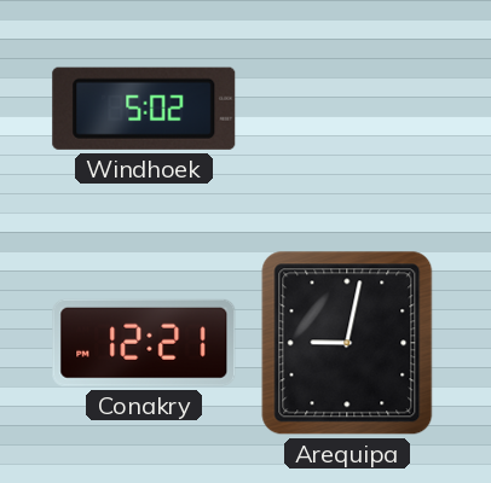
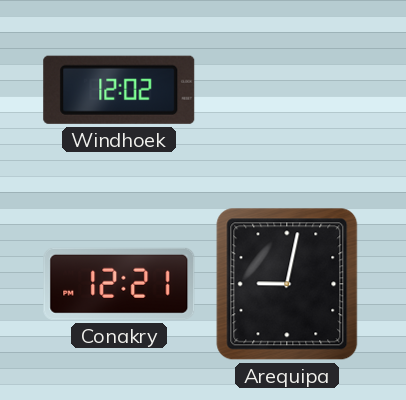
Windhoek: 5:02 -> 12:02
